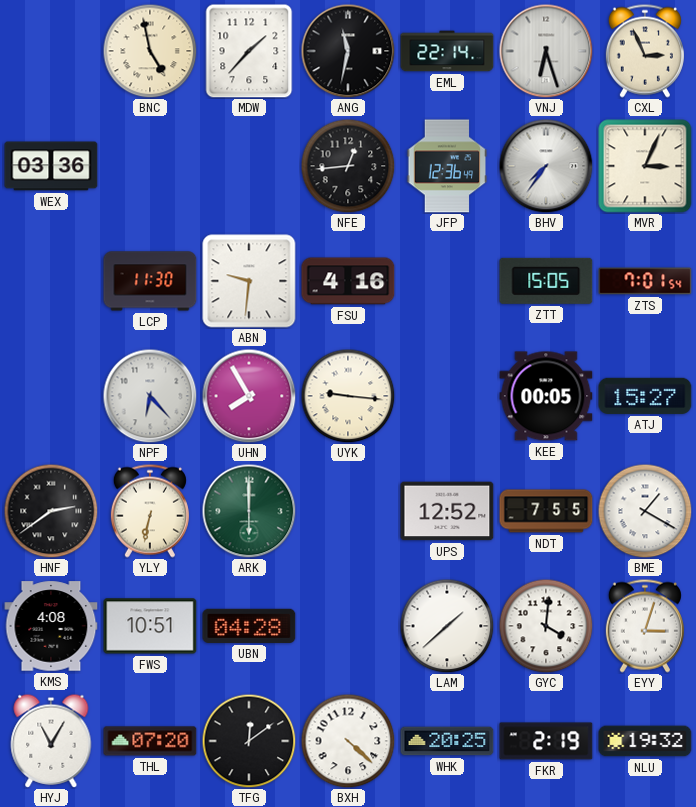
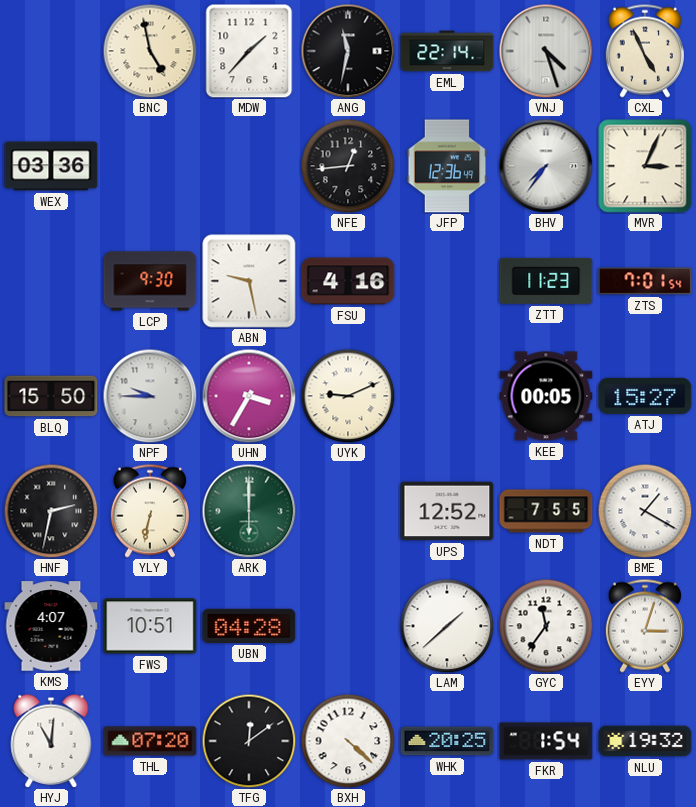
VNJ: 6:27 -> 4:27
CXL: 2:56 -> 4:56
LCP: 11:30 -> 9:30
ABN: 9:31 -> 9:28
ZTT: 15:05 -> 11:23
BLQ: none -> 15:50
NPF: 6:23 -> 9:45
UHN: 7:55 -> 3:35
UYK: 9:16 -> 9:11
HNF: 2:39 -> 2:32
KMS: 4:08 -> 4:07
GYC: 4:01 -> 11:36
HYJ: 11:05 -> 11:01
FKR: 2:19 -> 1:54
